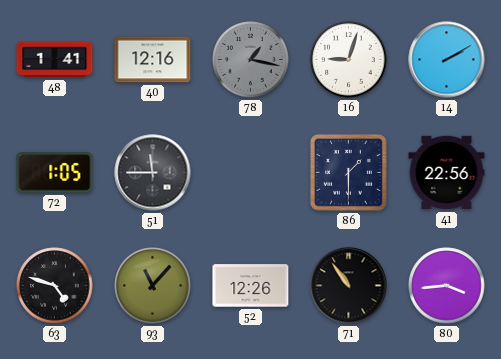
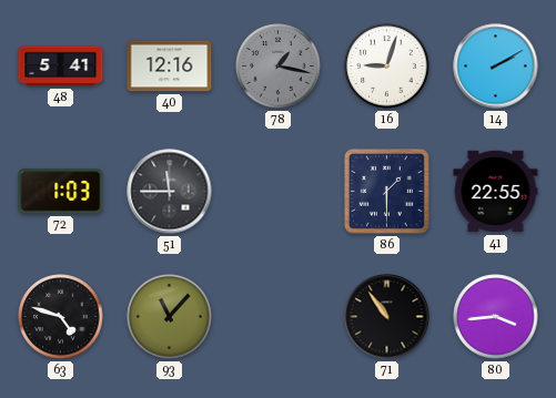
48: 1:41 -> 5:41
72: 1:05 -> 1:03
41: 22:56 -> 22:55
52: 12:26 -> none
